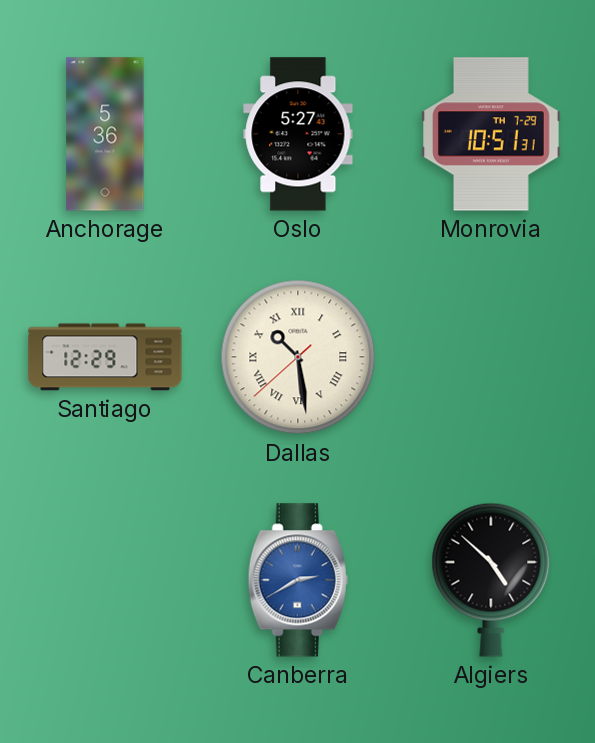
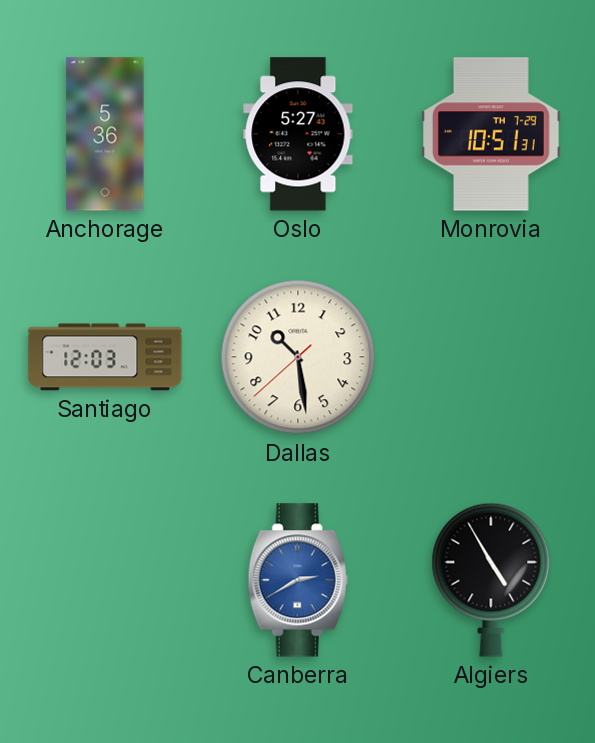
Santiago: 12:29 -> 12:03
Dallas numerals: Roman -> Arabic
Algiers: 4:52 -> 4:55
